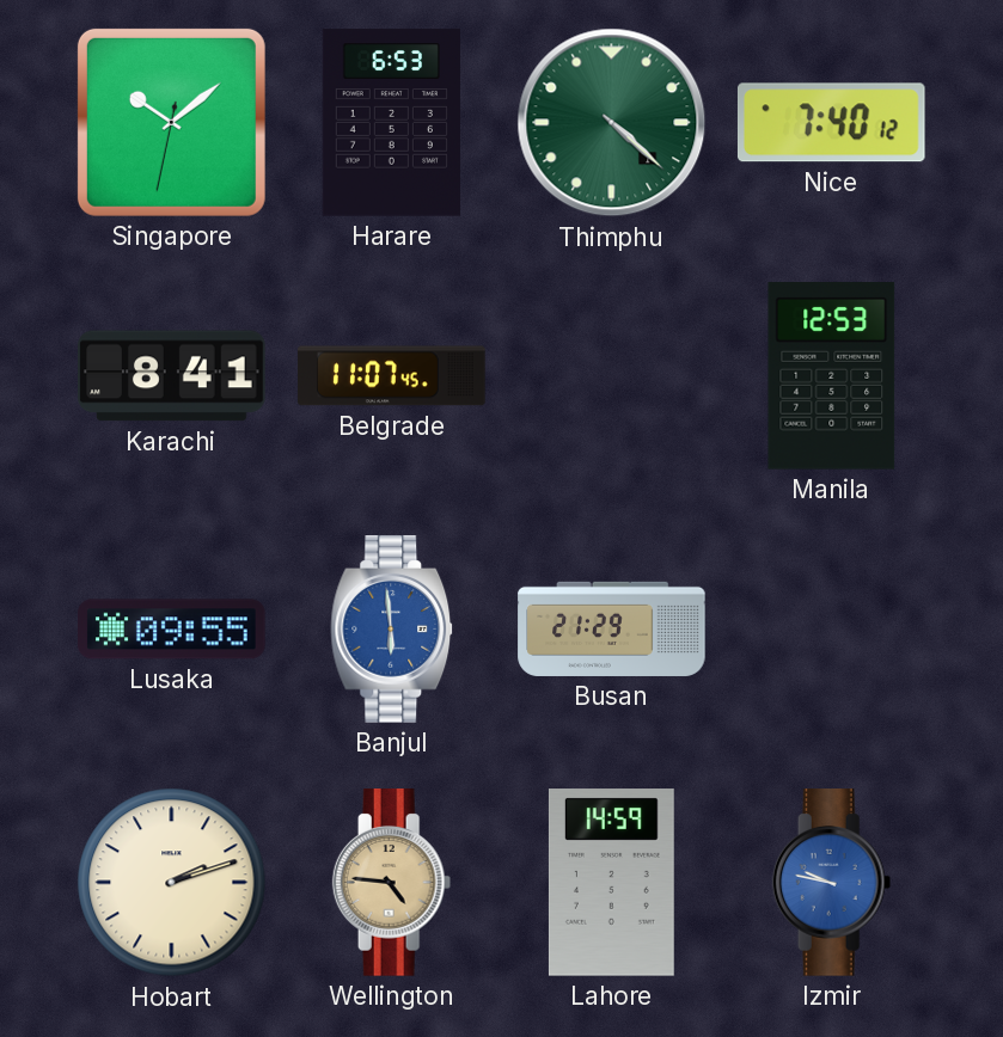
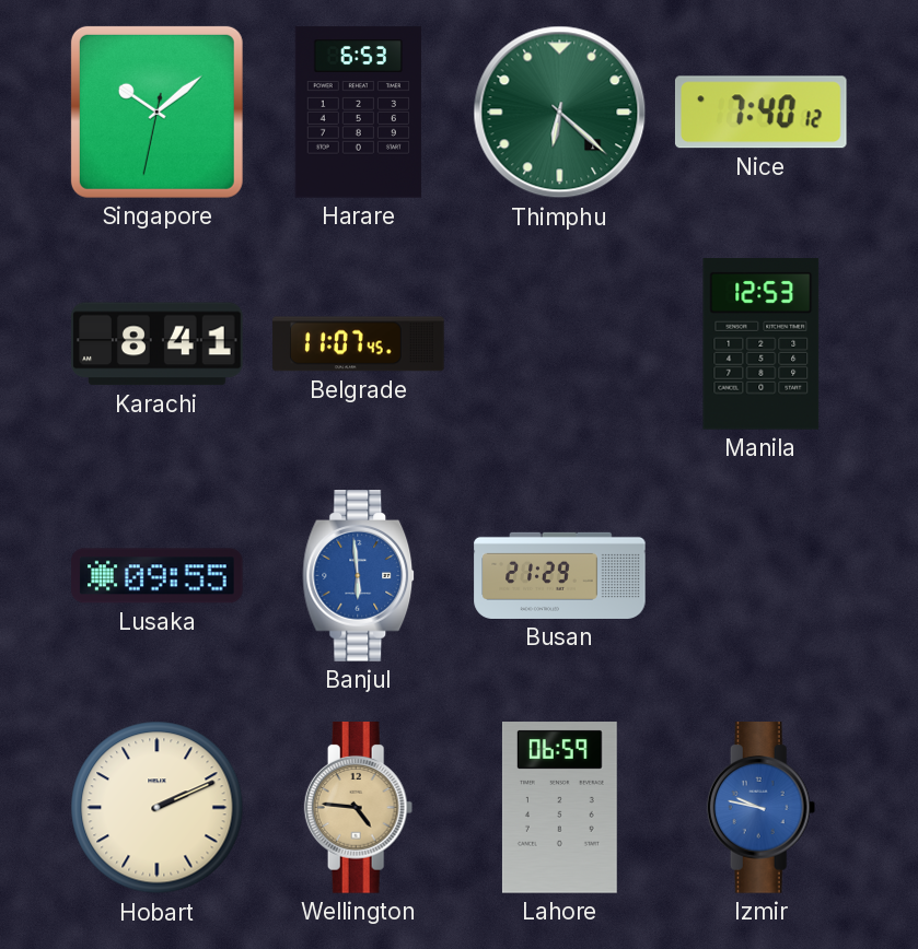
Thimphu: 4:22 -> 6:22
Hobart: 2:12 -> 2:11
Lahore: 14:59 -> 06:59
